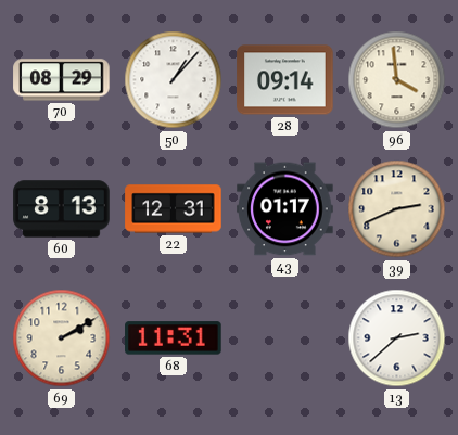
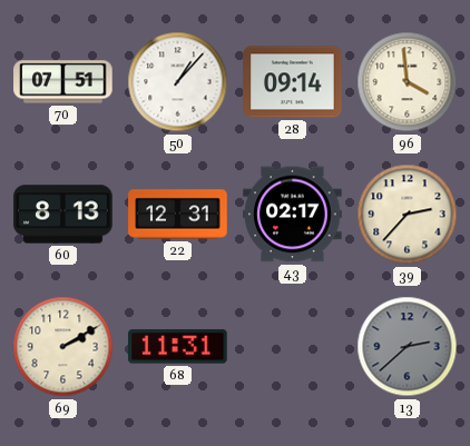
70: 08:29 -> 07:51
43: 01:17 -> 02:17
39: 2:41 -> 2:37
13 dial: white -> grey
